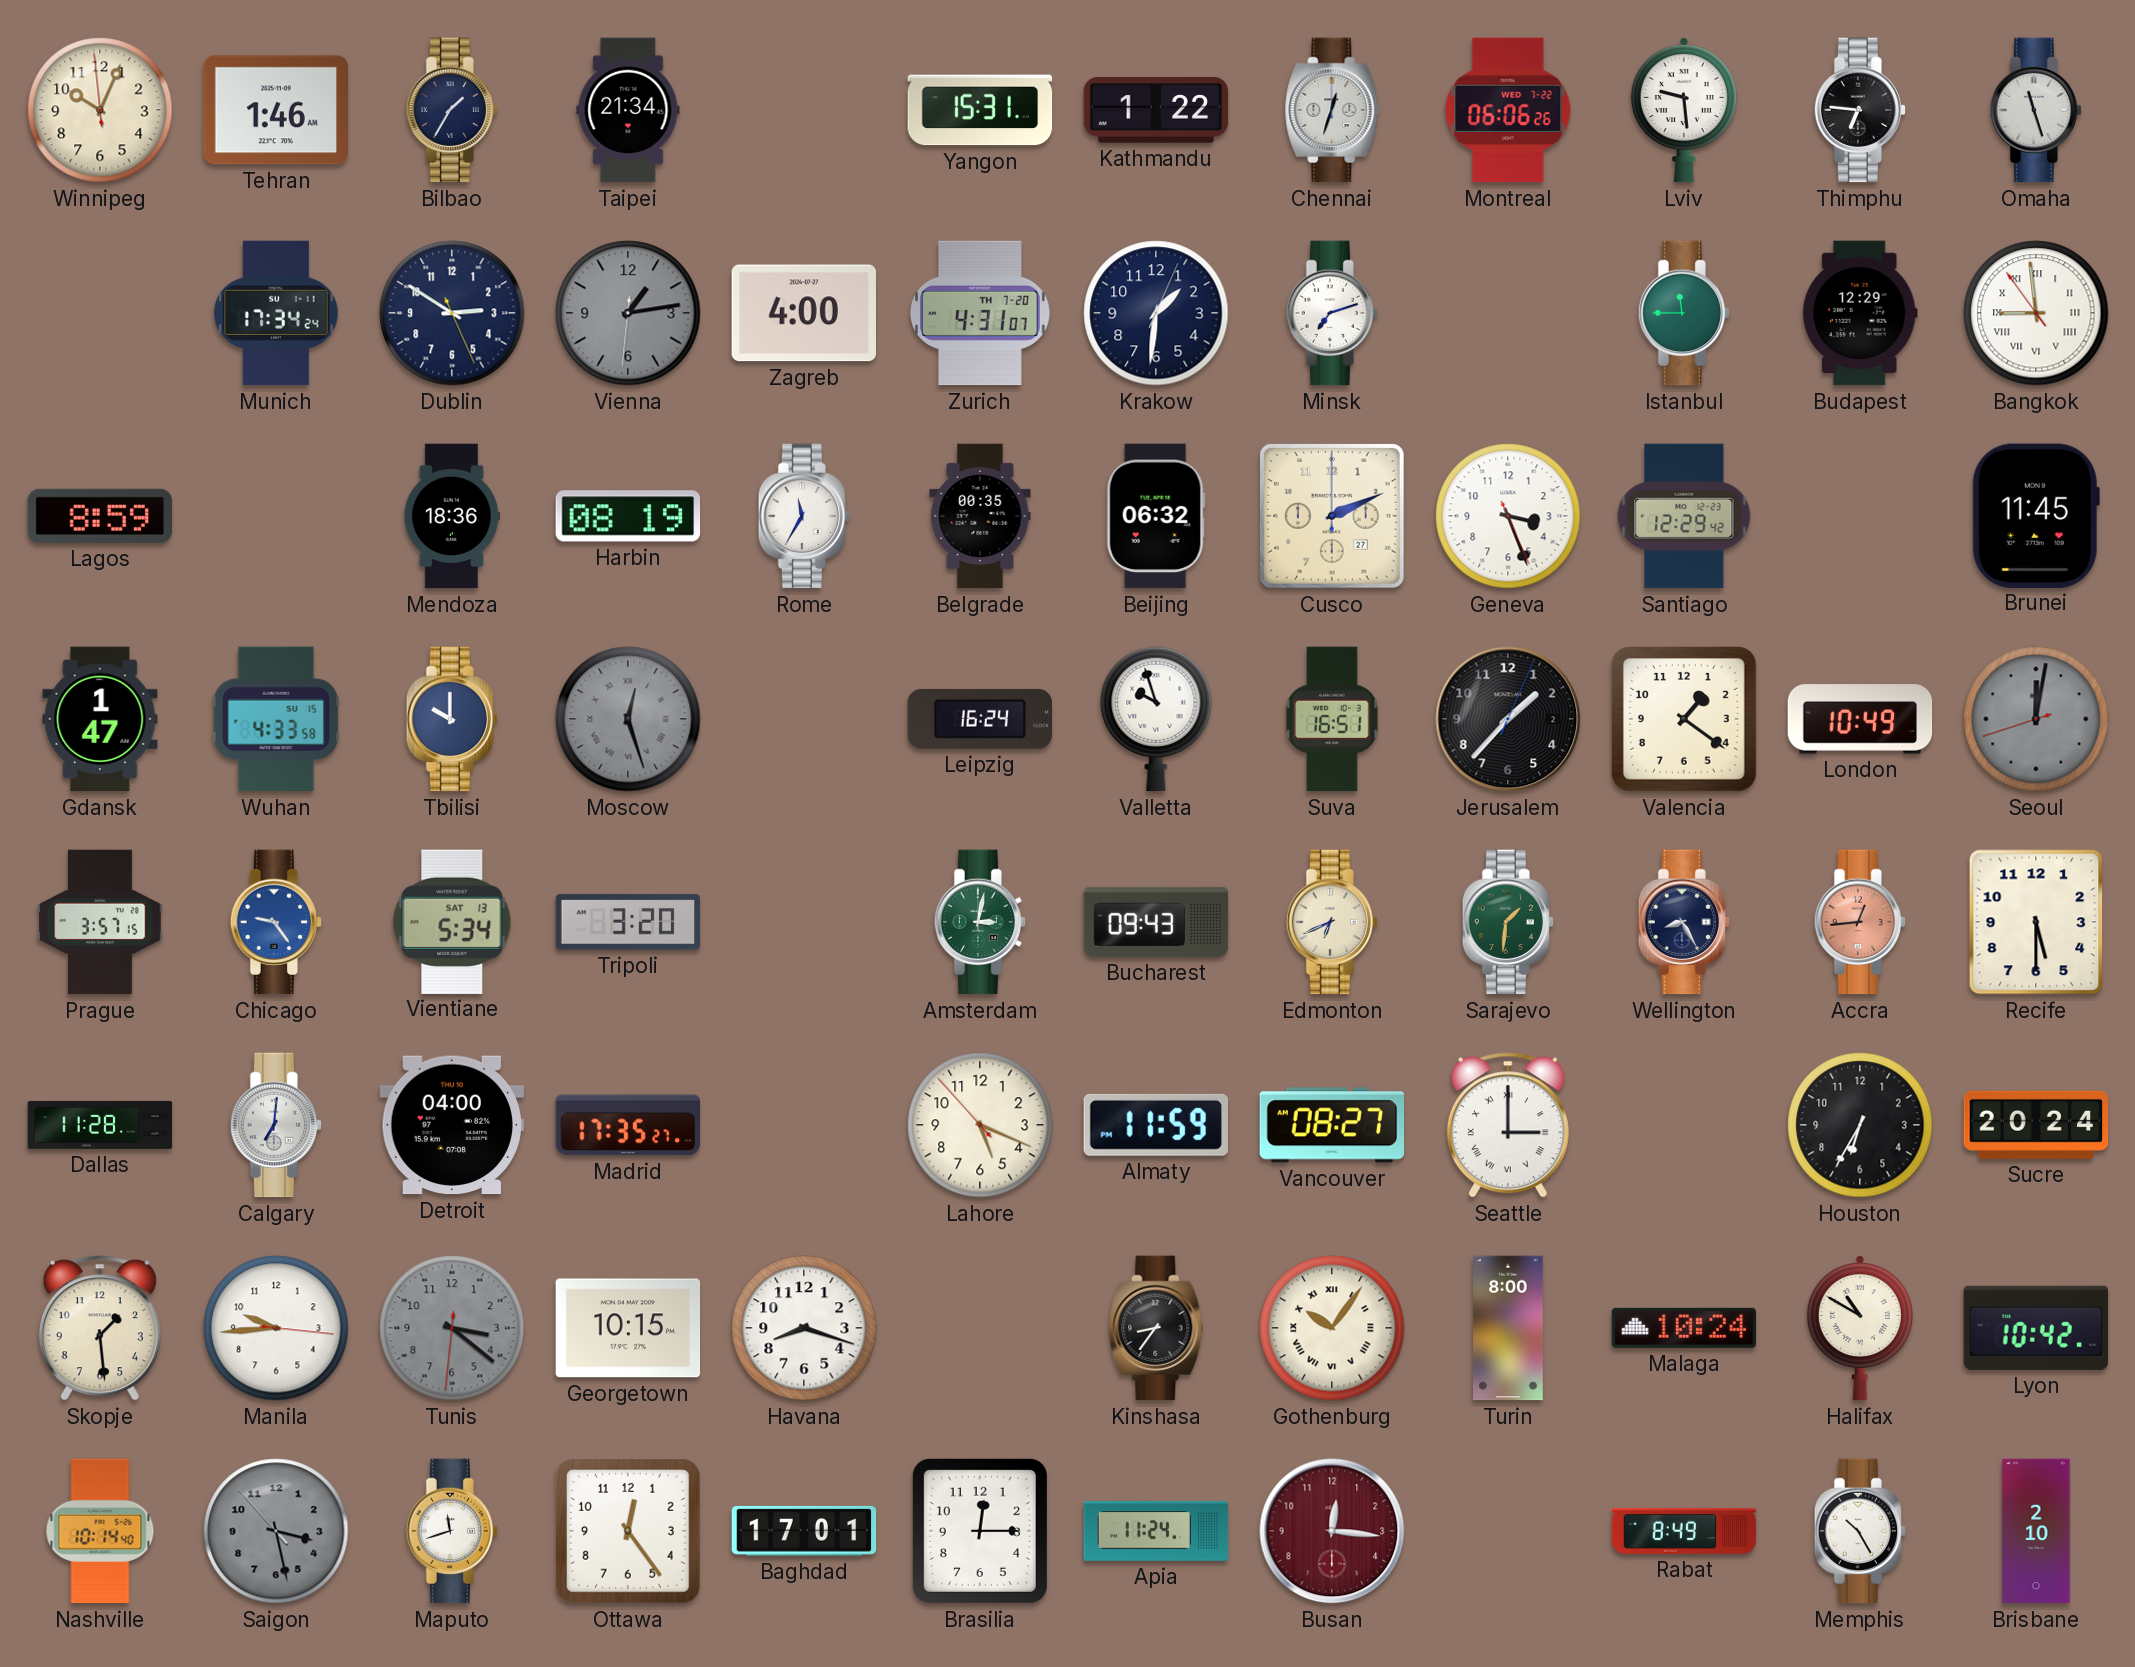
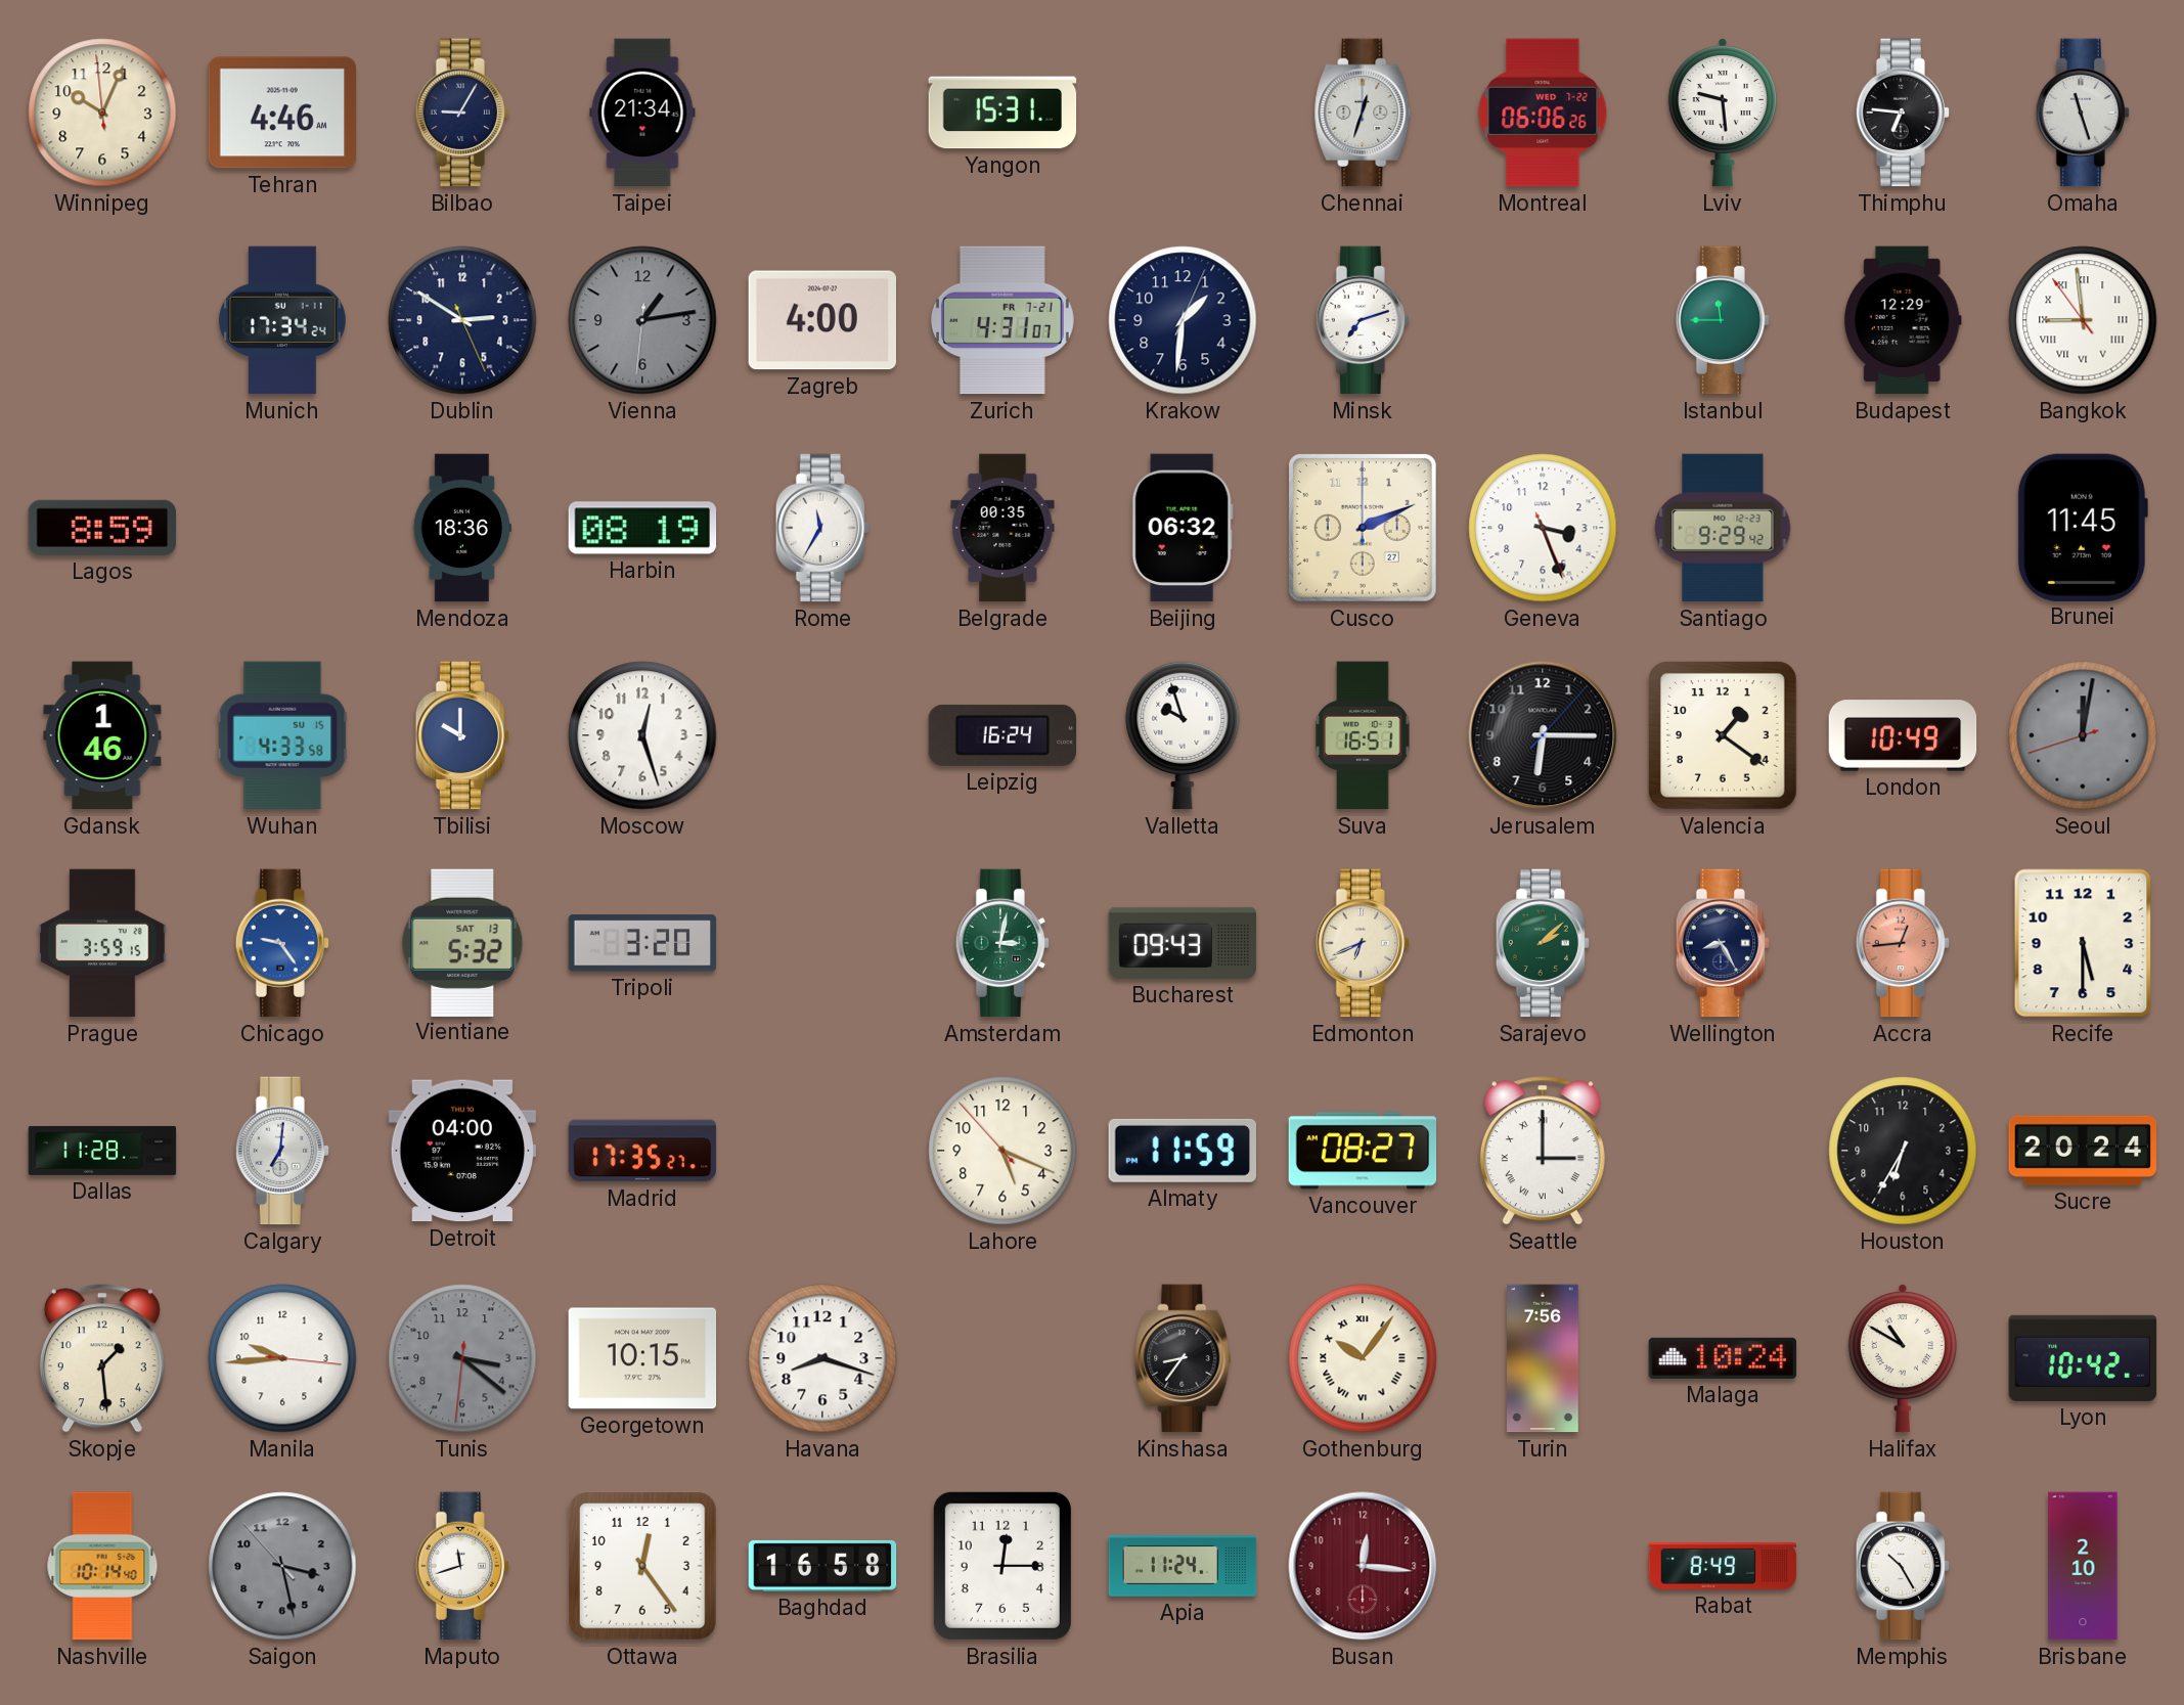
Tehran: 1:46 -> 4:46
Bilbao: 1:35 -> 9:05
Kathmandu: 1:22 -> none
Zurich date: TH 7-20 -> FR 7-21
Santiago: 12:29 -> 9:29
Gdansk: 1:47 -> 1:46
Moscow dial: grey -> white
Moscow numerals: Roman -> Arabic
Jerusalem: 1:37 -> 6:15
Prague: 3:57 -> 3:59
Vientiane: 5:34 -> 5:32
Sarajevo: 1:31 -> 2:08
Turin: 8:00 -> 7:56
Baghdad: 17:01 -> 16:58
